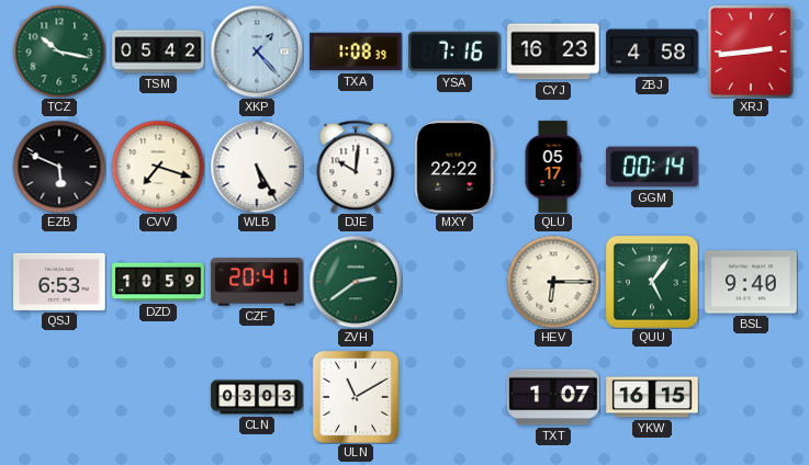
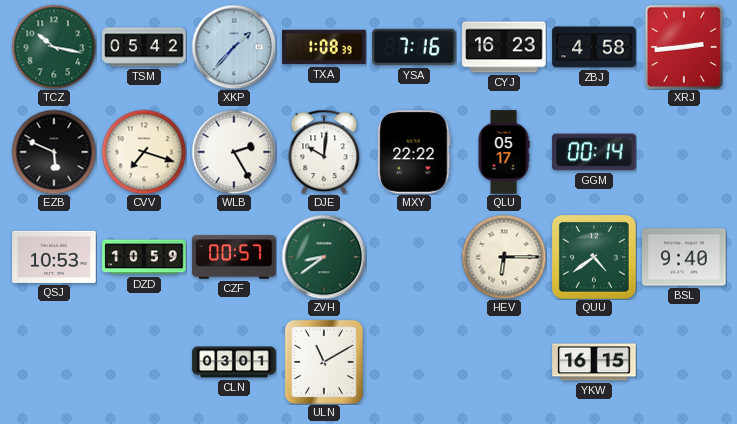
XKP: 1:23 -> 1:37
WLB: 5:25 -> 2:25
QSJ: 6:53 -> 10:53
CZF: 20:41 -> 00:57
ZVH: 2:39 -> 8:39
QUU: 5:06 -> 4:39
CLN: 03:03 -> 03:01
TXT: 1:07 -> none
